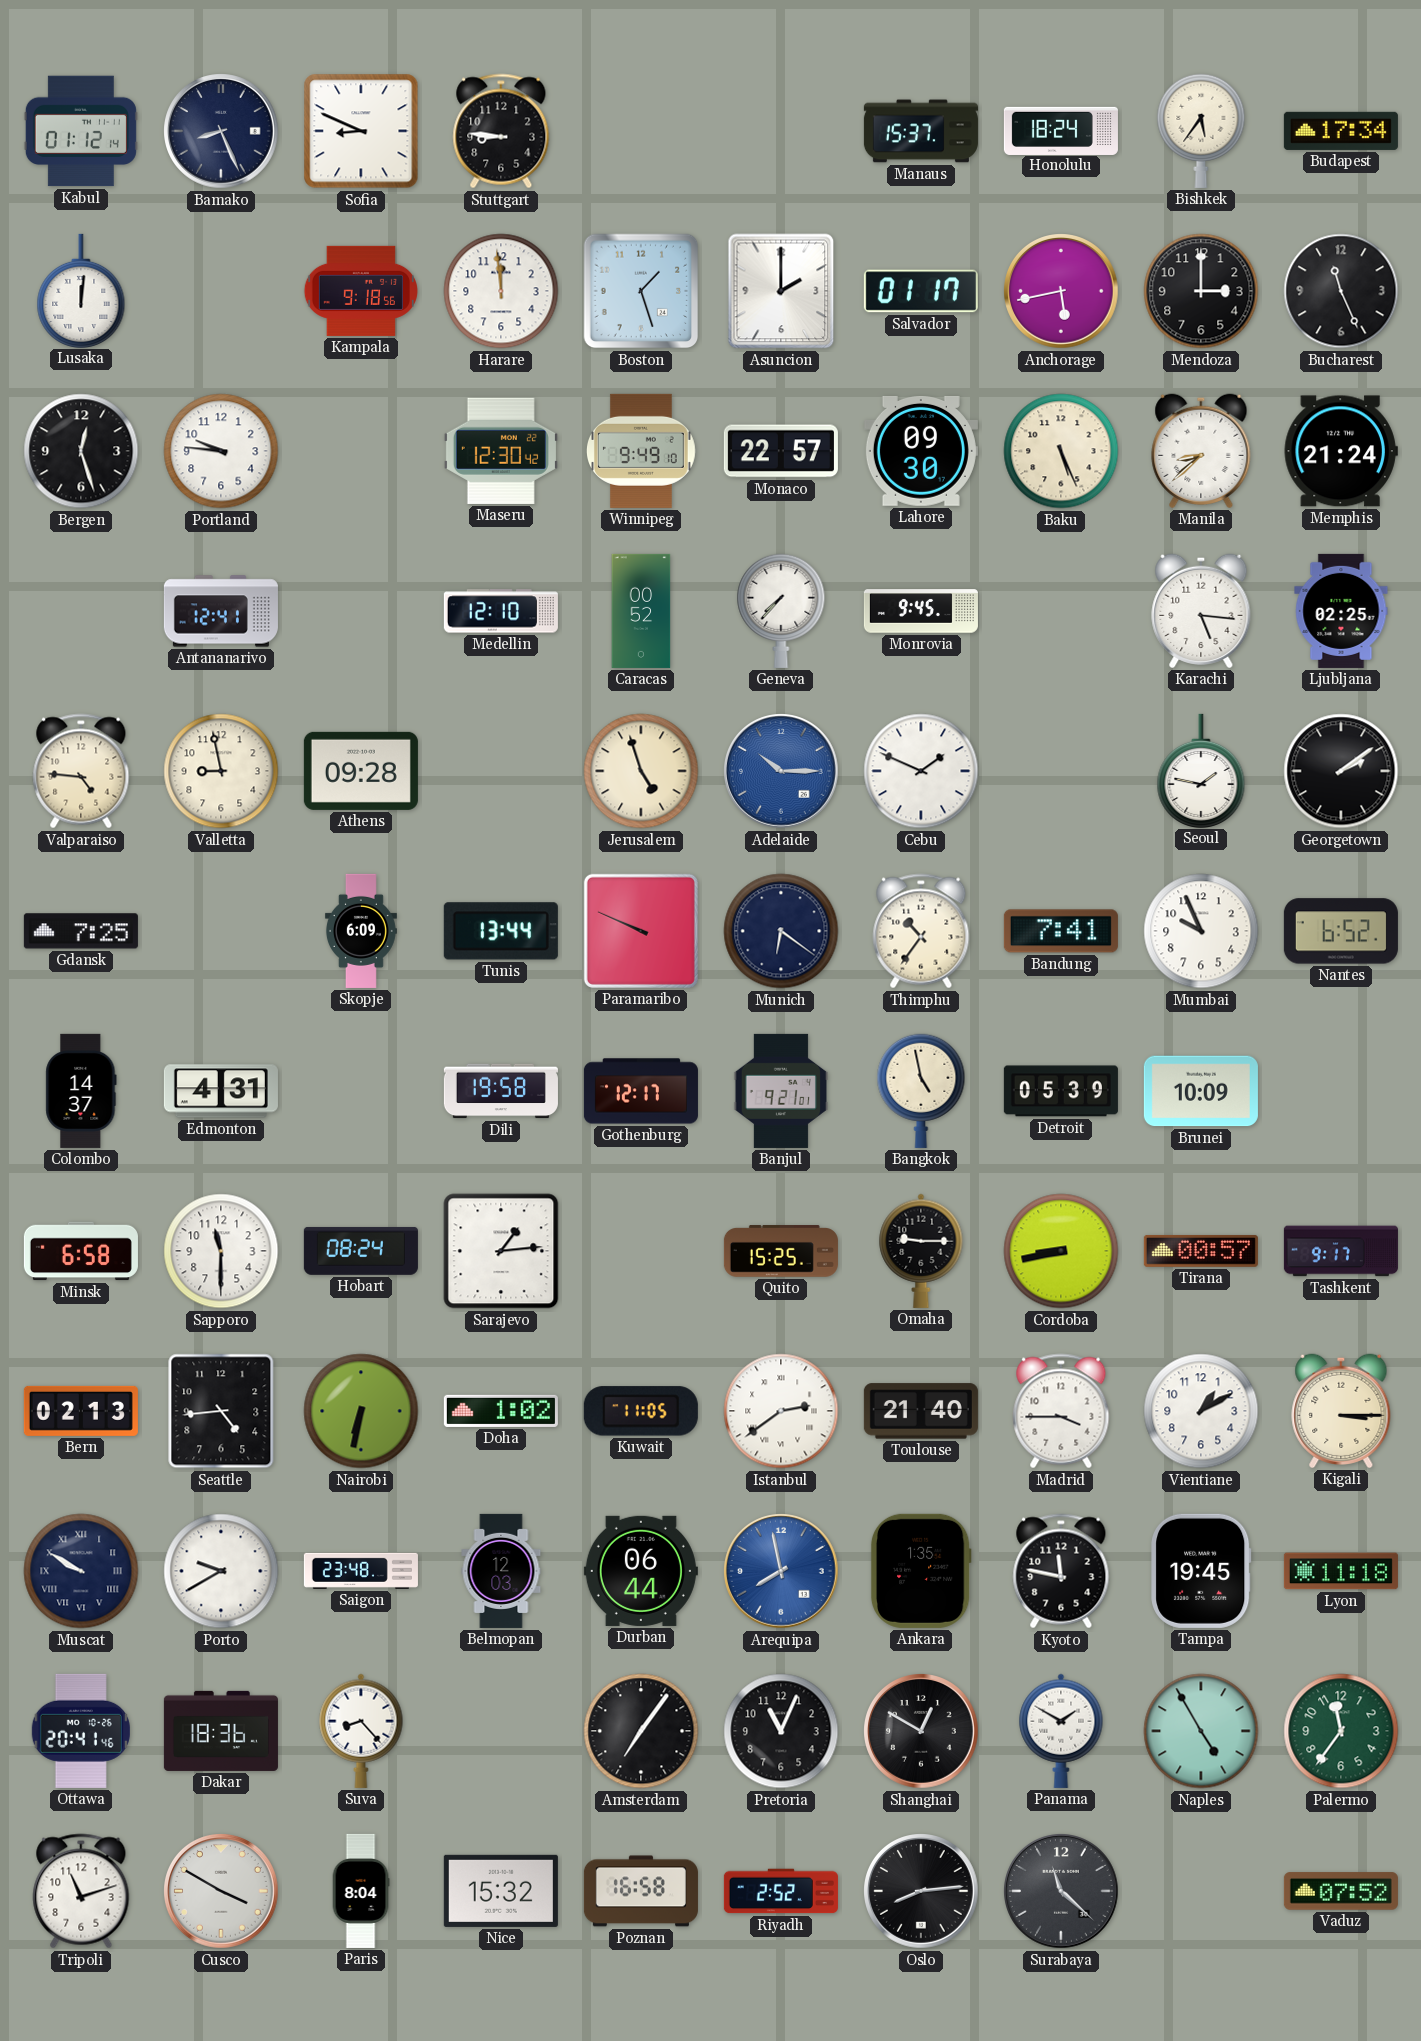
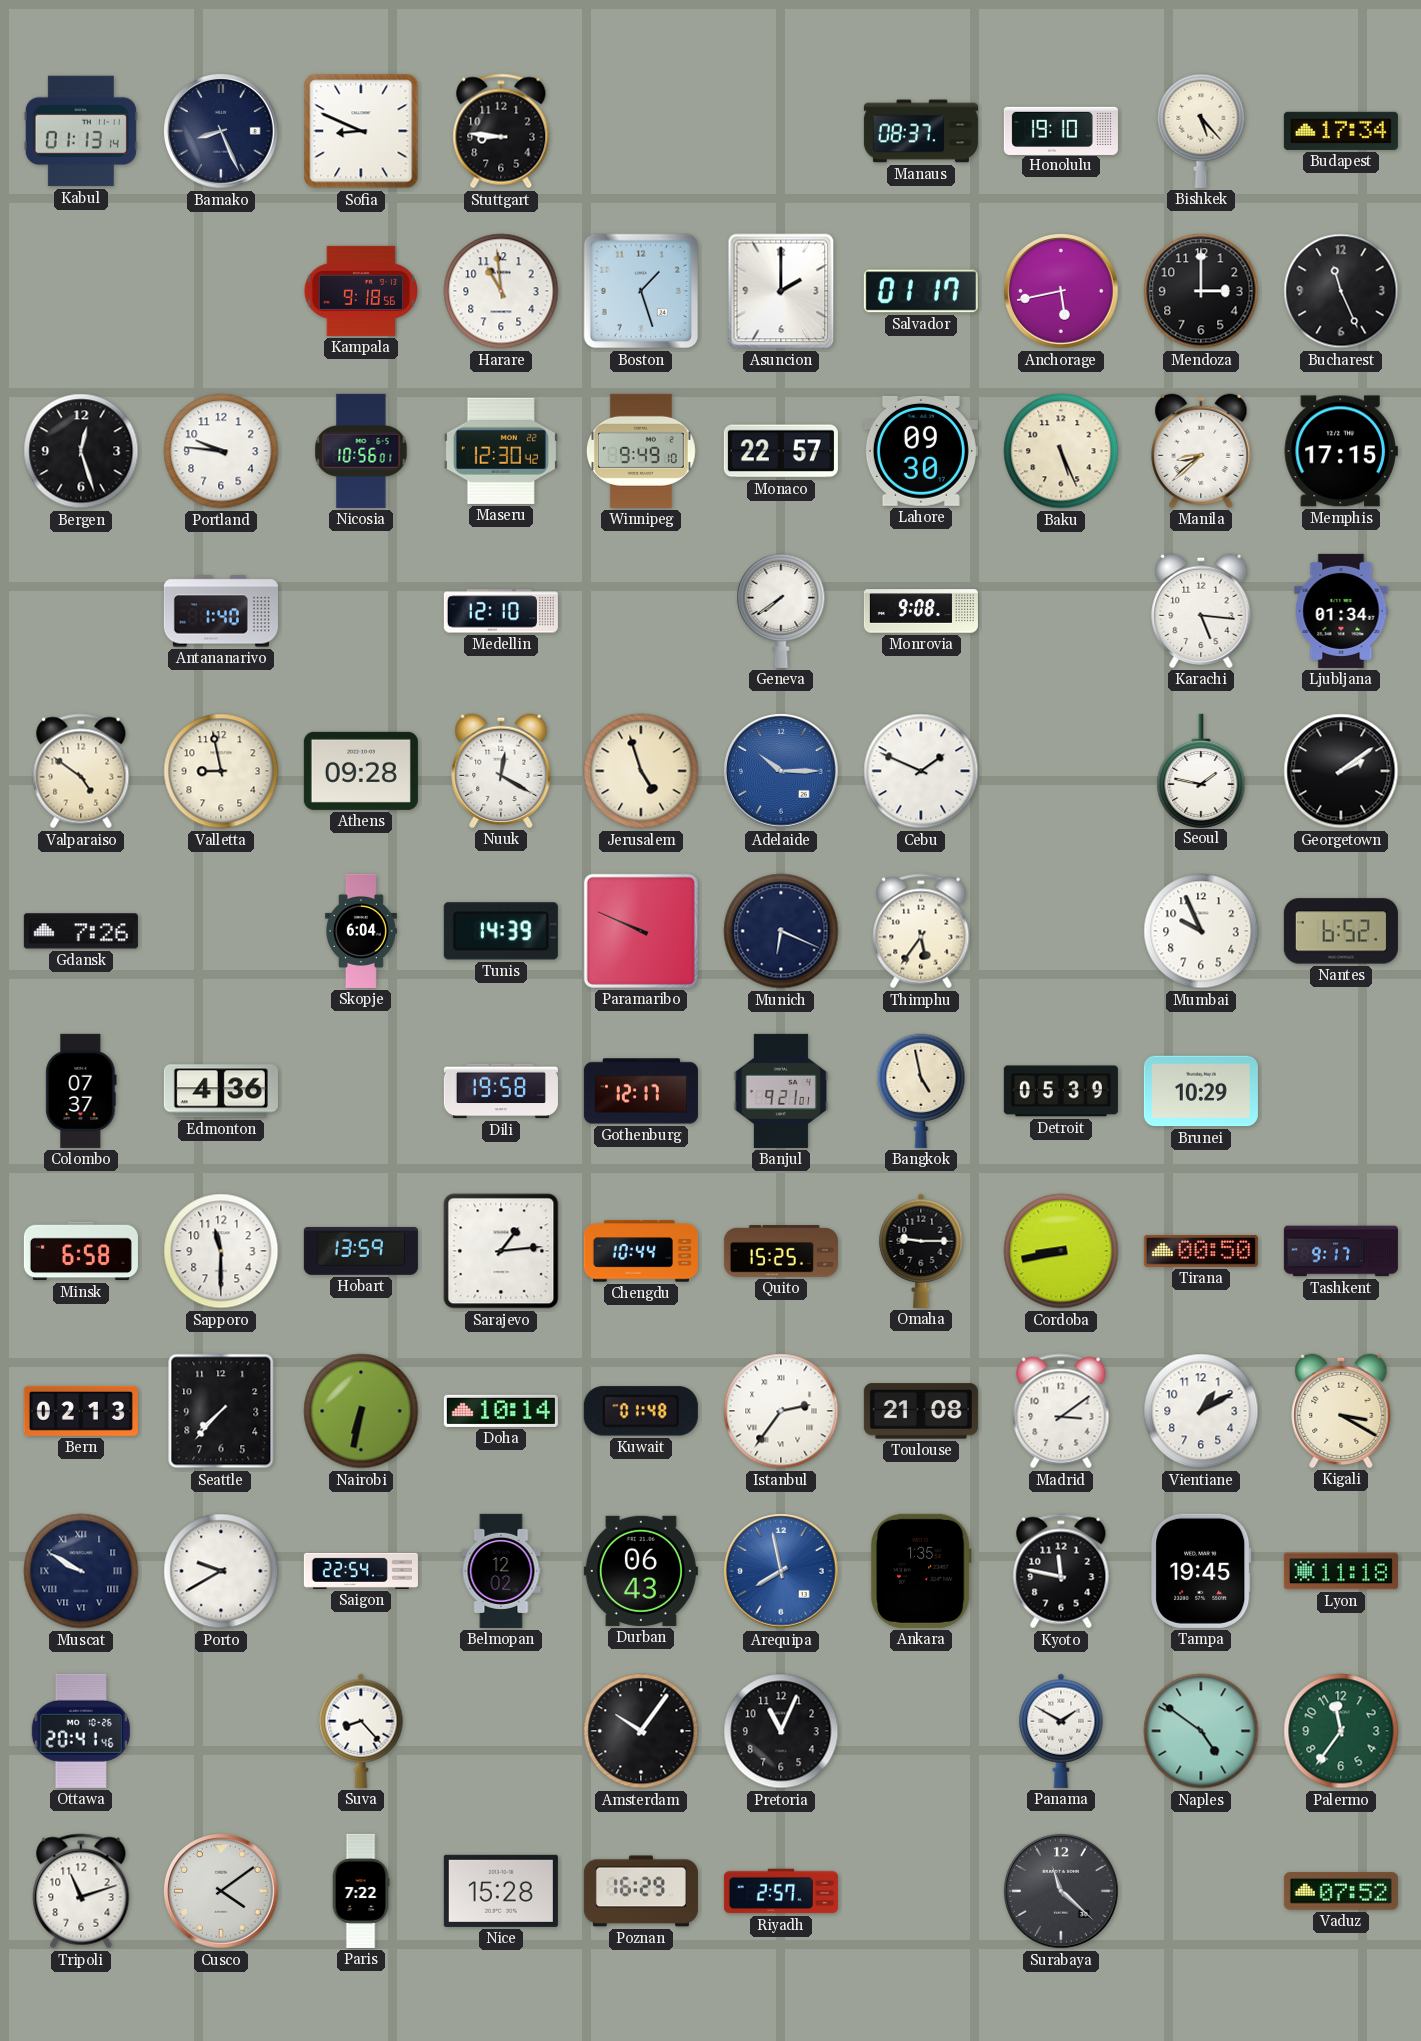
Kabul: 01:12 -> 01:13
Manaus: 15:37 -> 08:37
Honolulu: 18:24 -> 19:10
Bishkek: 5:36 -> 5:23
Lusaka: 12:01 -> none
Harare: 11:59 -> 10:59
Nicosia: none -> 10:56
Memphis: 21:24 -> 17:15
Antananarivo: 12:41 -> 1:40
Caracas: 00:52 -> none
Geneva: 7:37 -> 7:39
Monrovia: 9:45 -> 9:08
Ljubljana: 02:25 -> 01:34
Valparaiso: 4:46 -> 4:51
Nuuk: none -> 12:20
Gdansk: 7:25 -> 7:26
Skopje: 6:09 -> 6:04
Tunis: 13:44 -> 14:39
Munich: 6:21 -> 6:19
Thimphu: 10:36 -> 5:36
Bandung: 7:41 -> none
Colombo: 14:37 -> 07:37
Edmonton: 4:31 -> 4:36
Brunei: 10:09 -> 10:29
Hobart: 08:24 -> 13:59
Chengdu: none -> 10:44
Tirana: 00:57 -> 00:50
Seattle: 4:44 -> 7:37
Doha: 1:02 -> 10:14
Kuwait: 11:05 -> 01:48
Istanbul: 2:39 -> 2:36
Toulouse: 21:40 -> 21:08
Madrid: 3:45 -> 3:09
Kigali: 3:15 -> 3:20
Saigon: 23:48 -> 22:54
Belmopan: 12:03 -> 12:02
Durban: 06:44 -> 06:43
Dakar: 18:36 -> none
Amsterdam: 7:06 -> 10:06
Shanghai: 12:50 -> none
Naples: 4:55 -> 4:51
Cusco: 3:50 -> 4:09
Paris: 8:04 -> 7:22
Nice: 15:32 -> 15:28
Poznan: 16:58 -> 16:29
Riyadh: 2:52 -> 2:57
Oslo: 8:14 -> none
